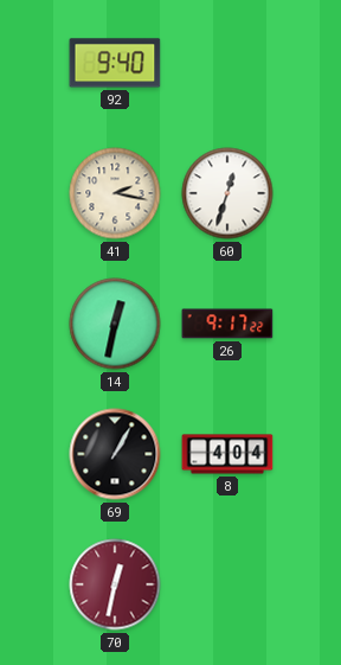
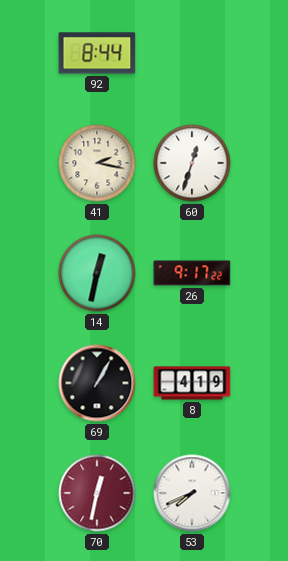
92: 9:40 -> 8:44
8: 4:04 -> 4:19
53: none -> 7:41
